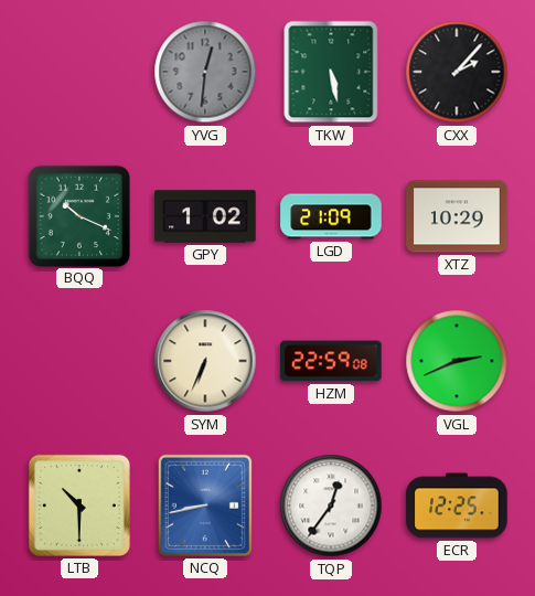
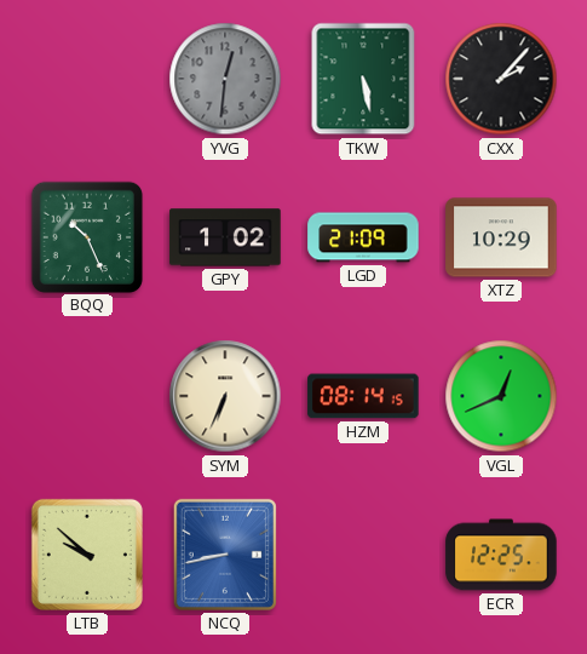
BQQ: 10:19 -> 10:26
HZM: 22:59 -> 08:14
VGL: 2:41 -> 12:41
LTB: 10:30 -> 9:52
TQP: 12:36 -> none
